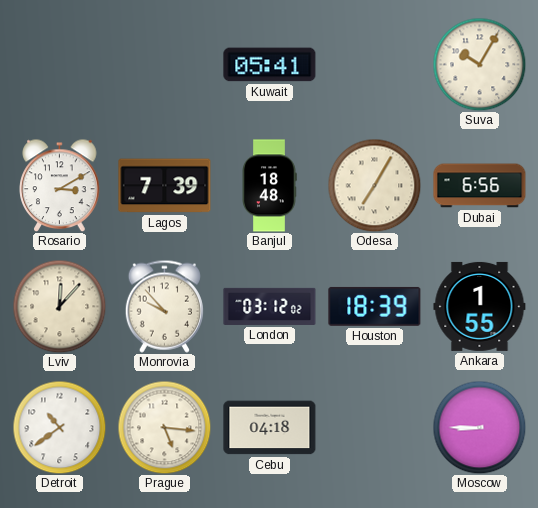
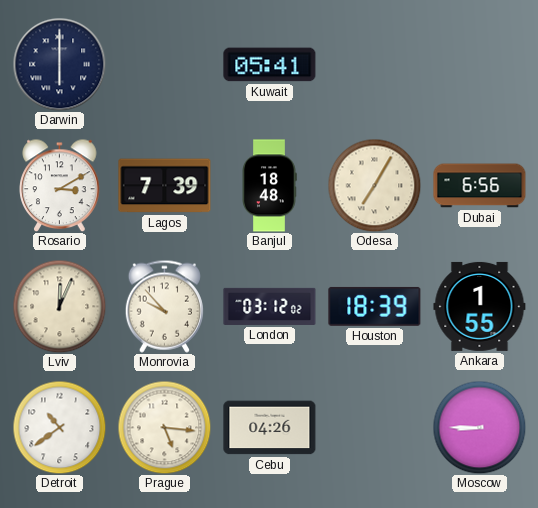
Darwin: none -> 6:00
Suva: 10:05 -> none
Lviv: 12:07 -> 12:04
Cebu: 04:18 -> 04:26
